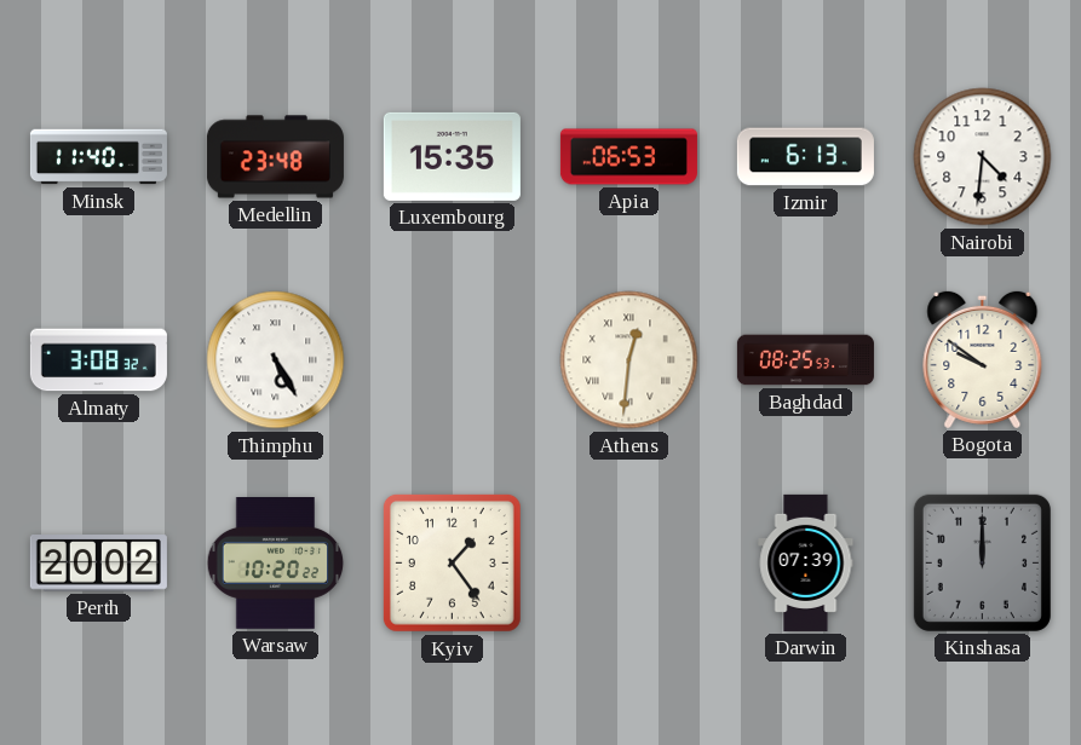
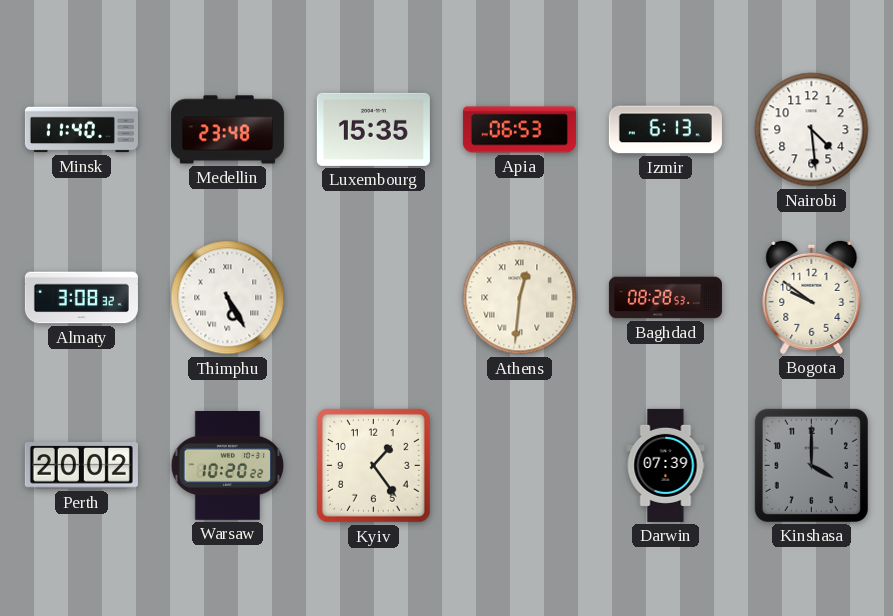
Nairobi: 4:31 -> 4:29
Baghdad: 08:25 -> 08:28
Kinshasa: 12:00 -> 4:00
